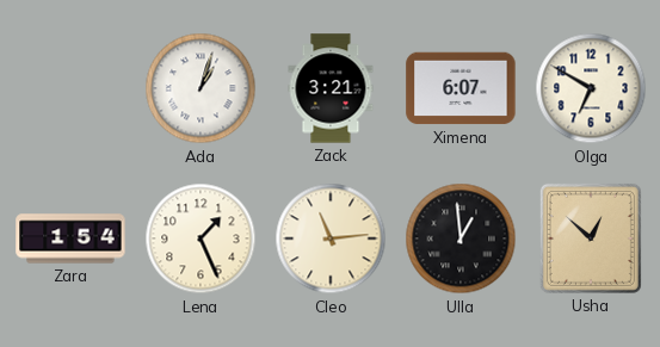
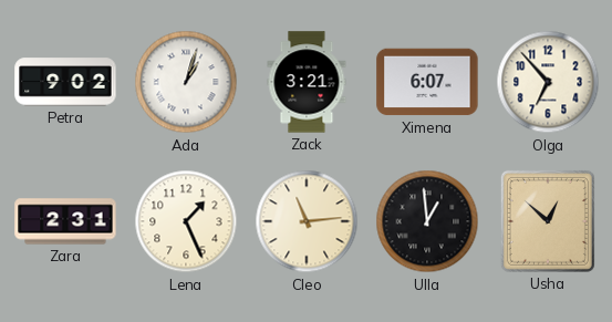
Petra: none -> 9:02
Olga: 6:50 -> 6:53
Zara: 1:54 -> 2:31
